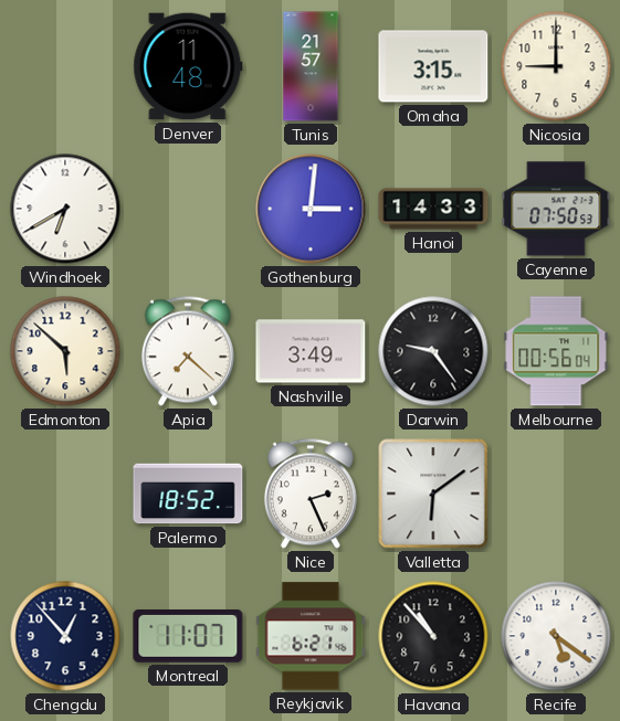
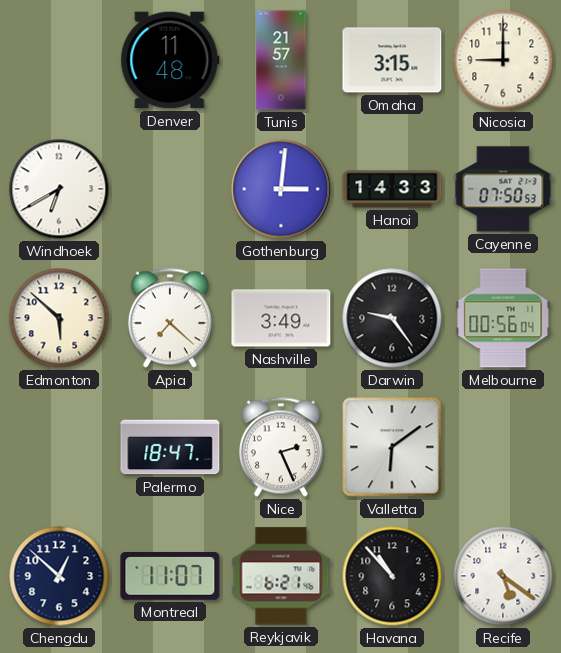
Palermo: 18:52 -> 18:47
Chengdu: 12:53 -> 12:52
